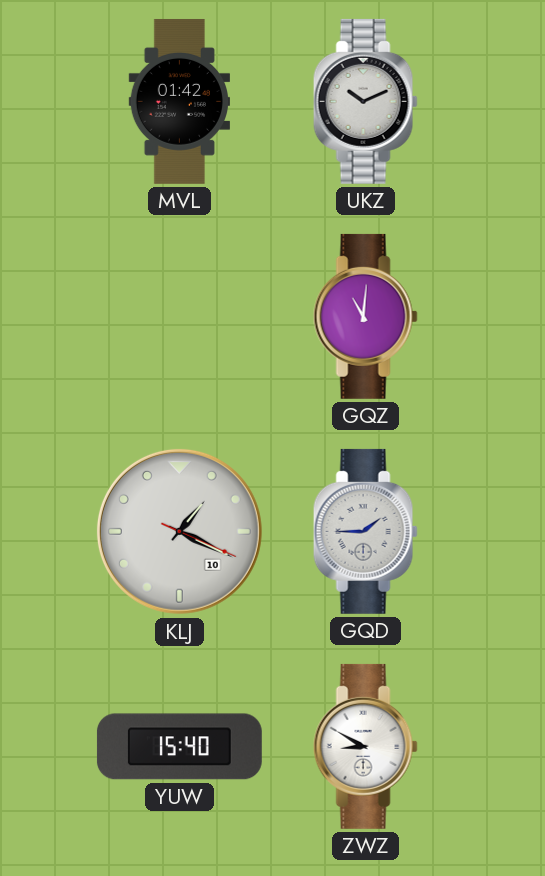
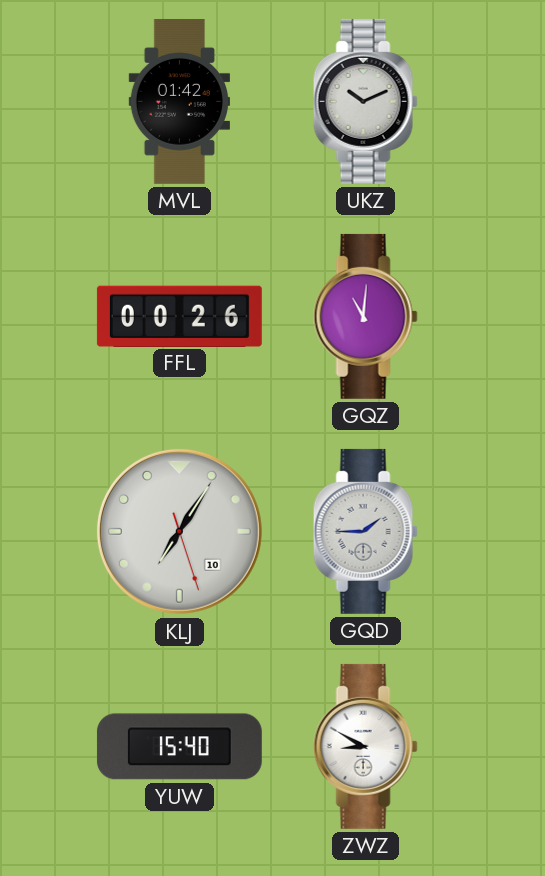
FFL: none -> 00:26
KLJ: 1:19 -> 7:05
